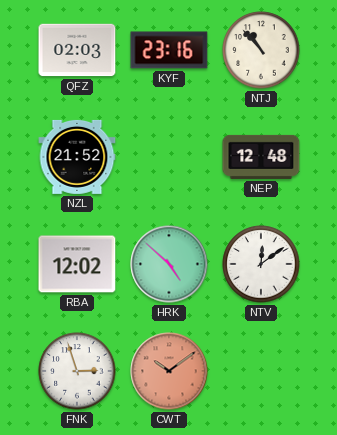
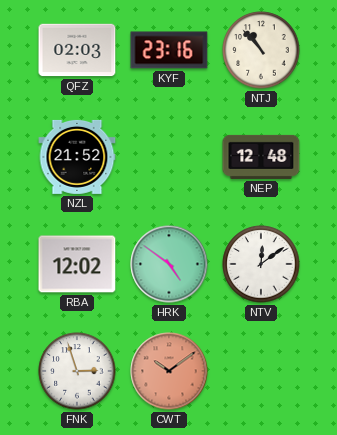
HRK: 4:52 -> 4:51
